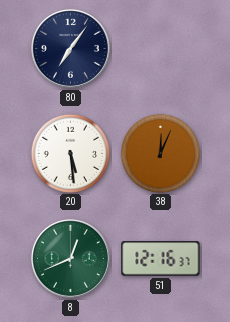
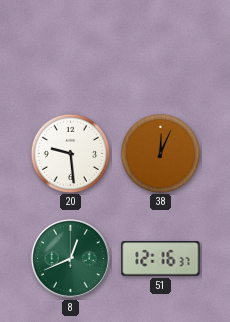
80: 7:06 -> none
20: 5:29 -> 9:29
